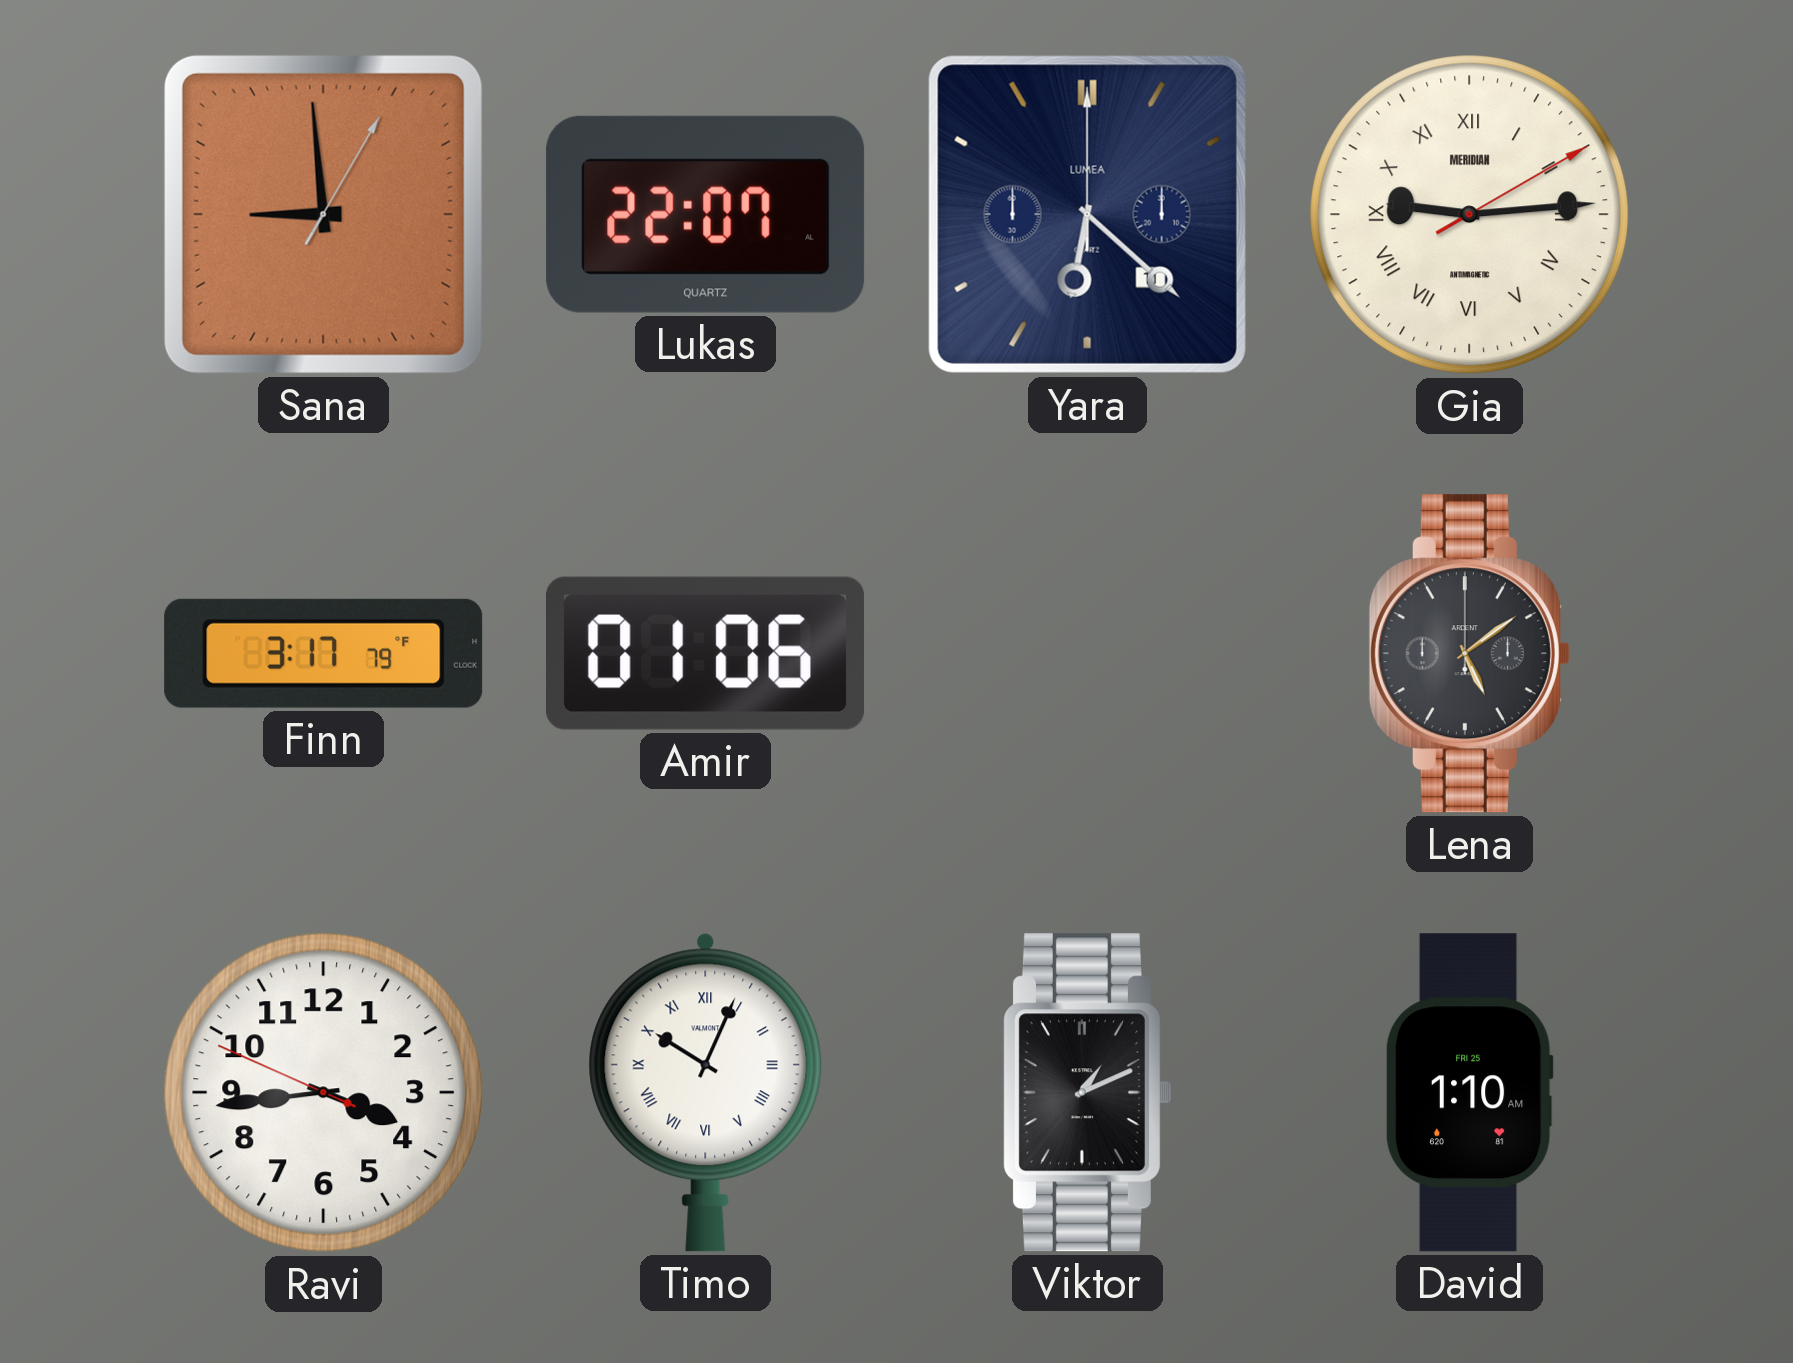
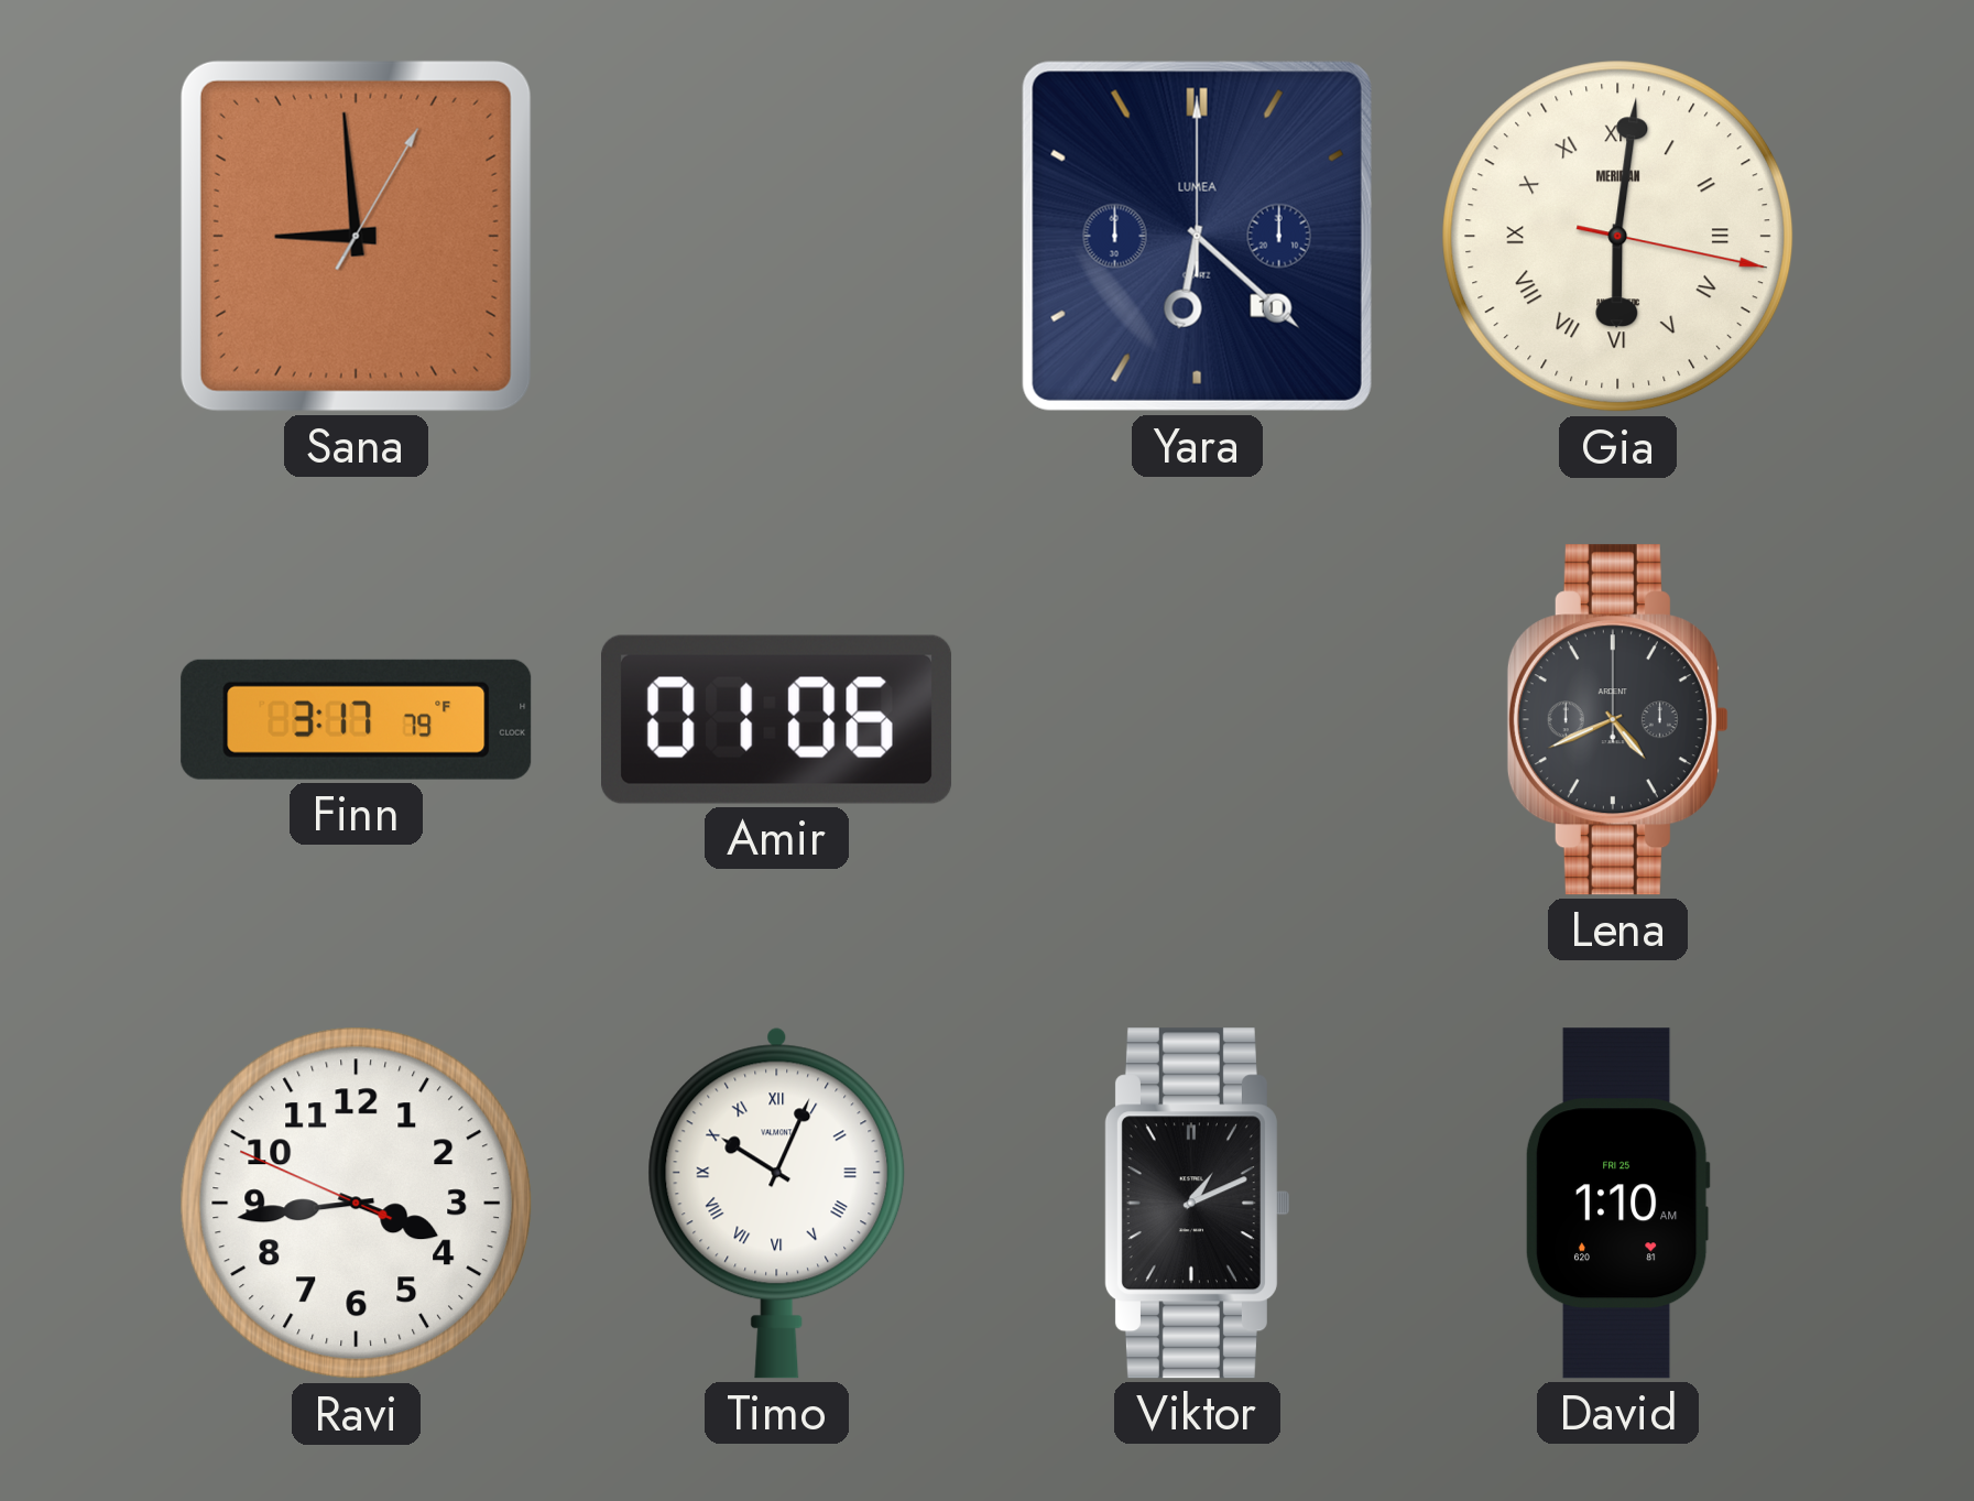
Lukas: 22:07 -> none
Gia: 9:14 -> 6:01
Lena: 5:09 -> 4:41
